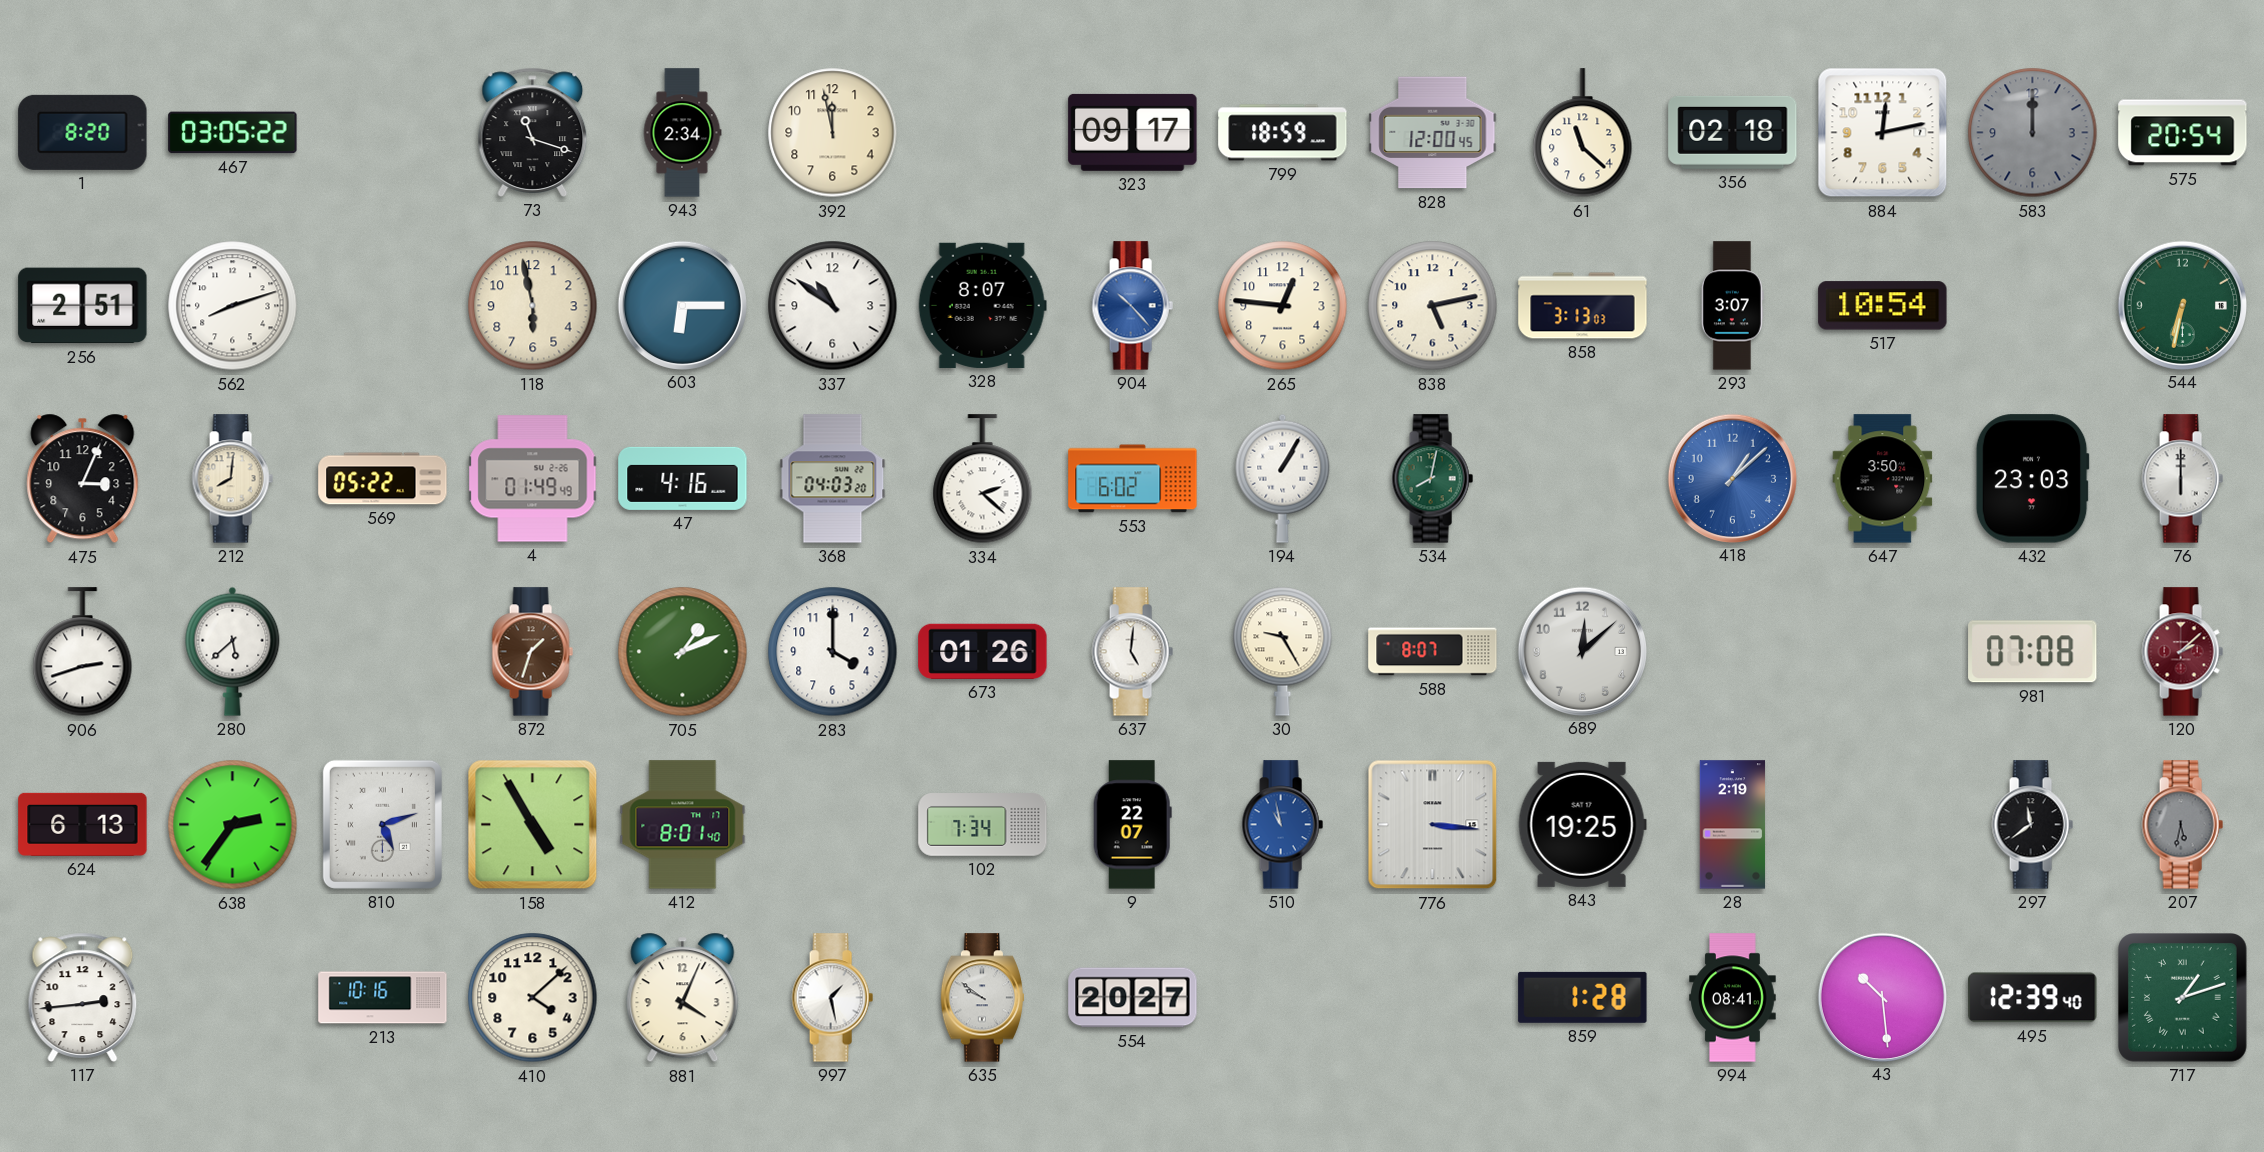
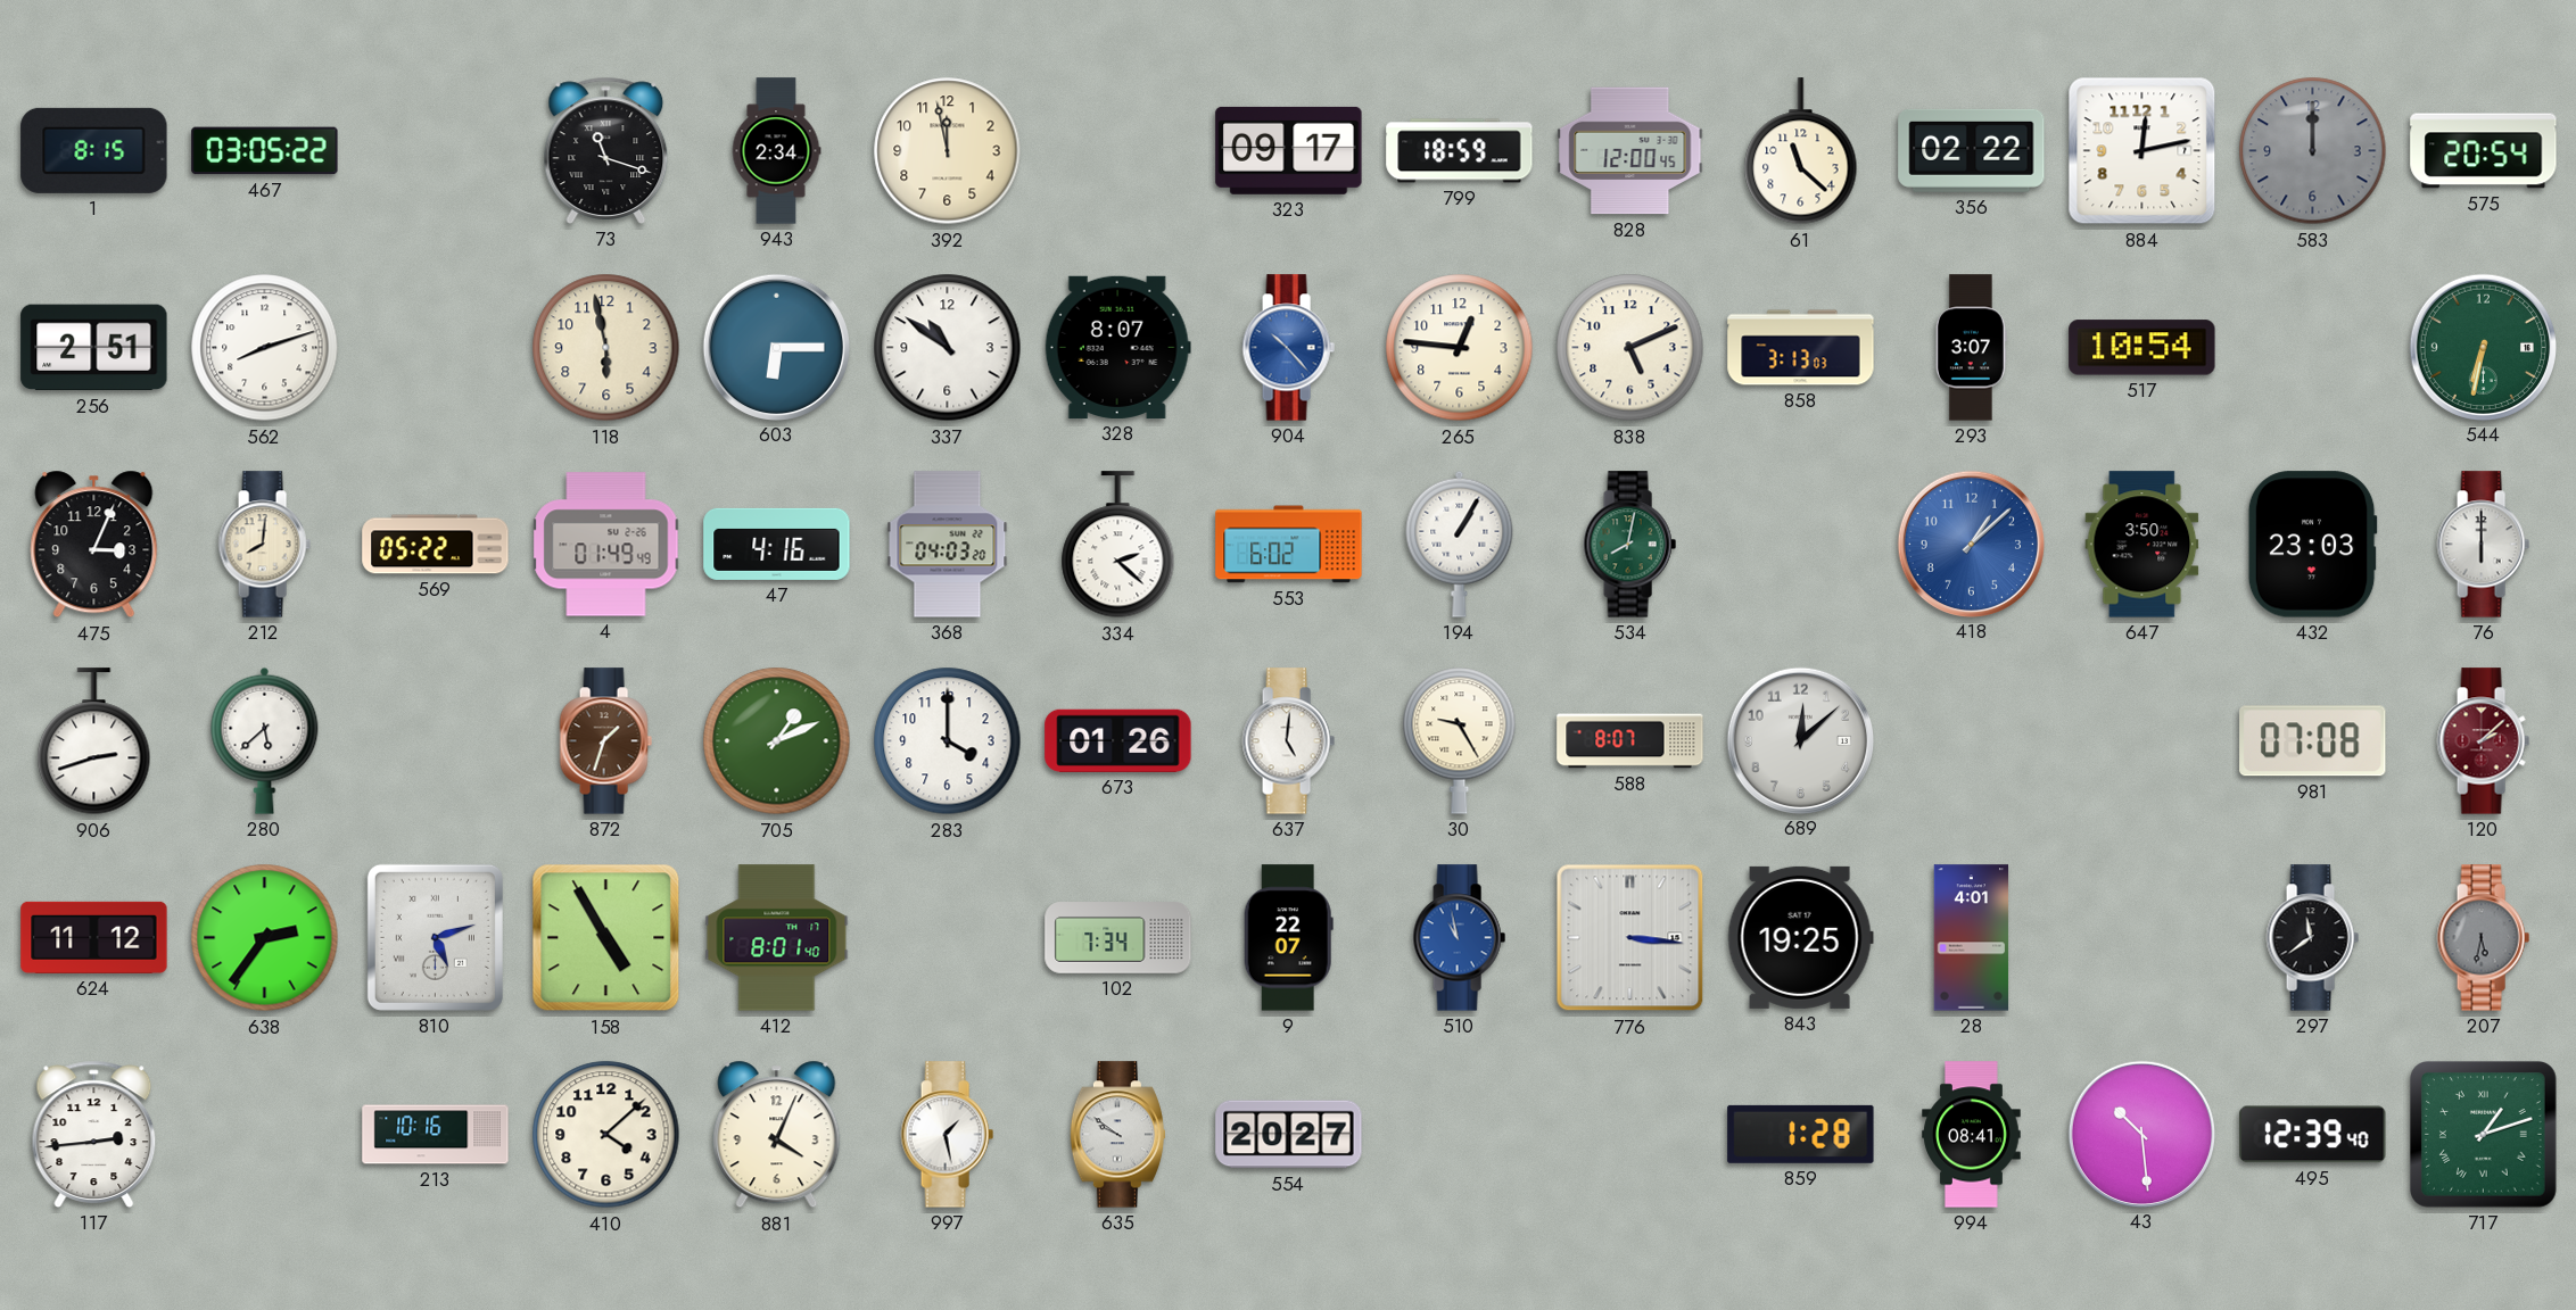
1: 8:20 -> 8:15
356: 02:18 -> 02:22
838: 5:13 -> 5:11
624: 6:13 -> 11:12
28: 2:19 -> 4:01
